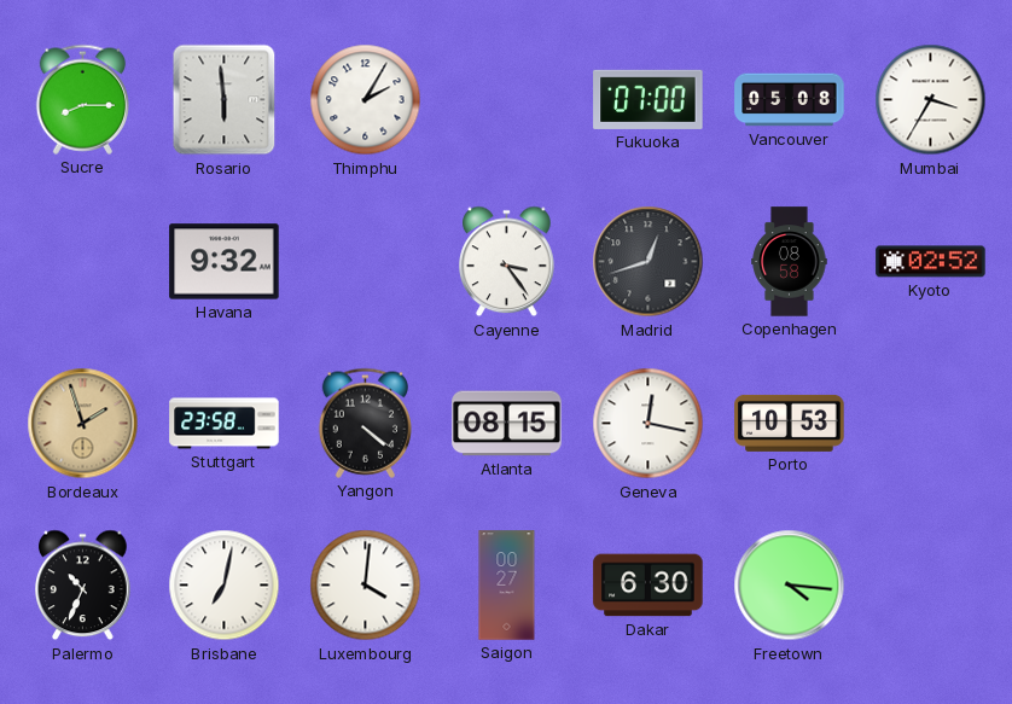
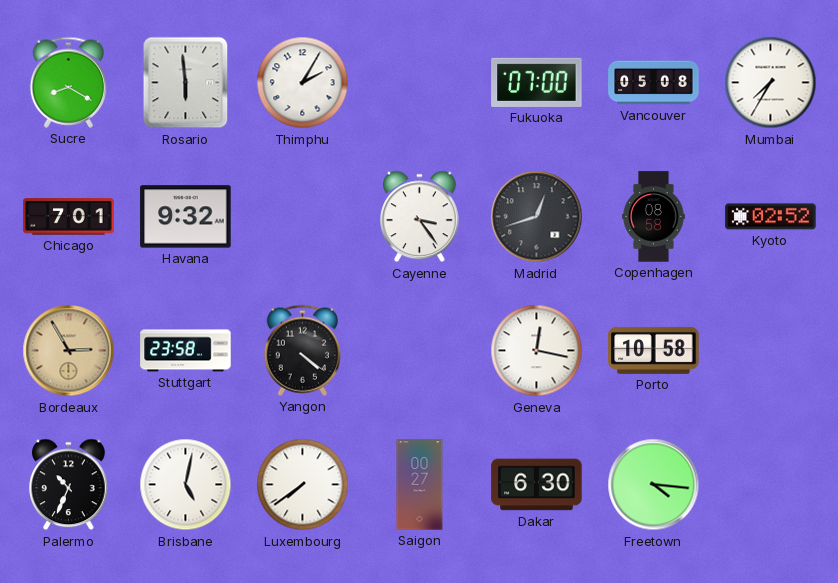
Sucre: 8:15 -> 8:20
Mumbai: 3:35 -> 7:35
Chicago: none -> 7:01
Bordeaux: 1:57 -> 2:55
Atlanta: 08:15 -> none
Porto: 10:53 -> 10:58
Brisbane: 7:02 -> 5:02
Luxembourg: 4:01 -> 7:39
